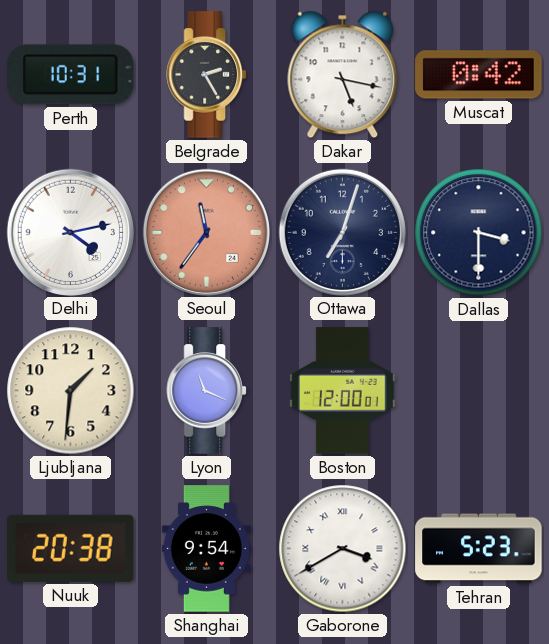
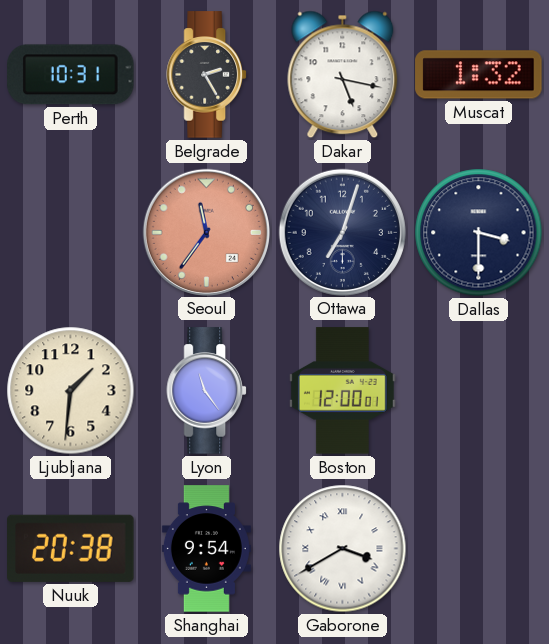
Muscat: 0:42 -> 1:32
Delhi: 4:13 -> none
Lyon: 11:19 -> 11:24
Tehran: 5:23 -> none
